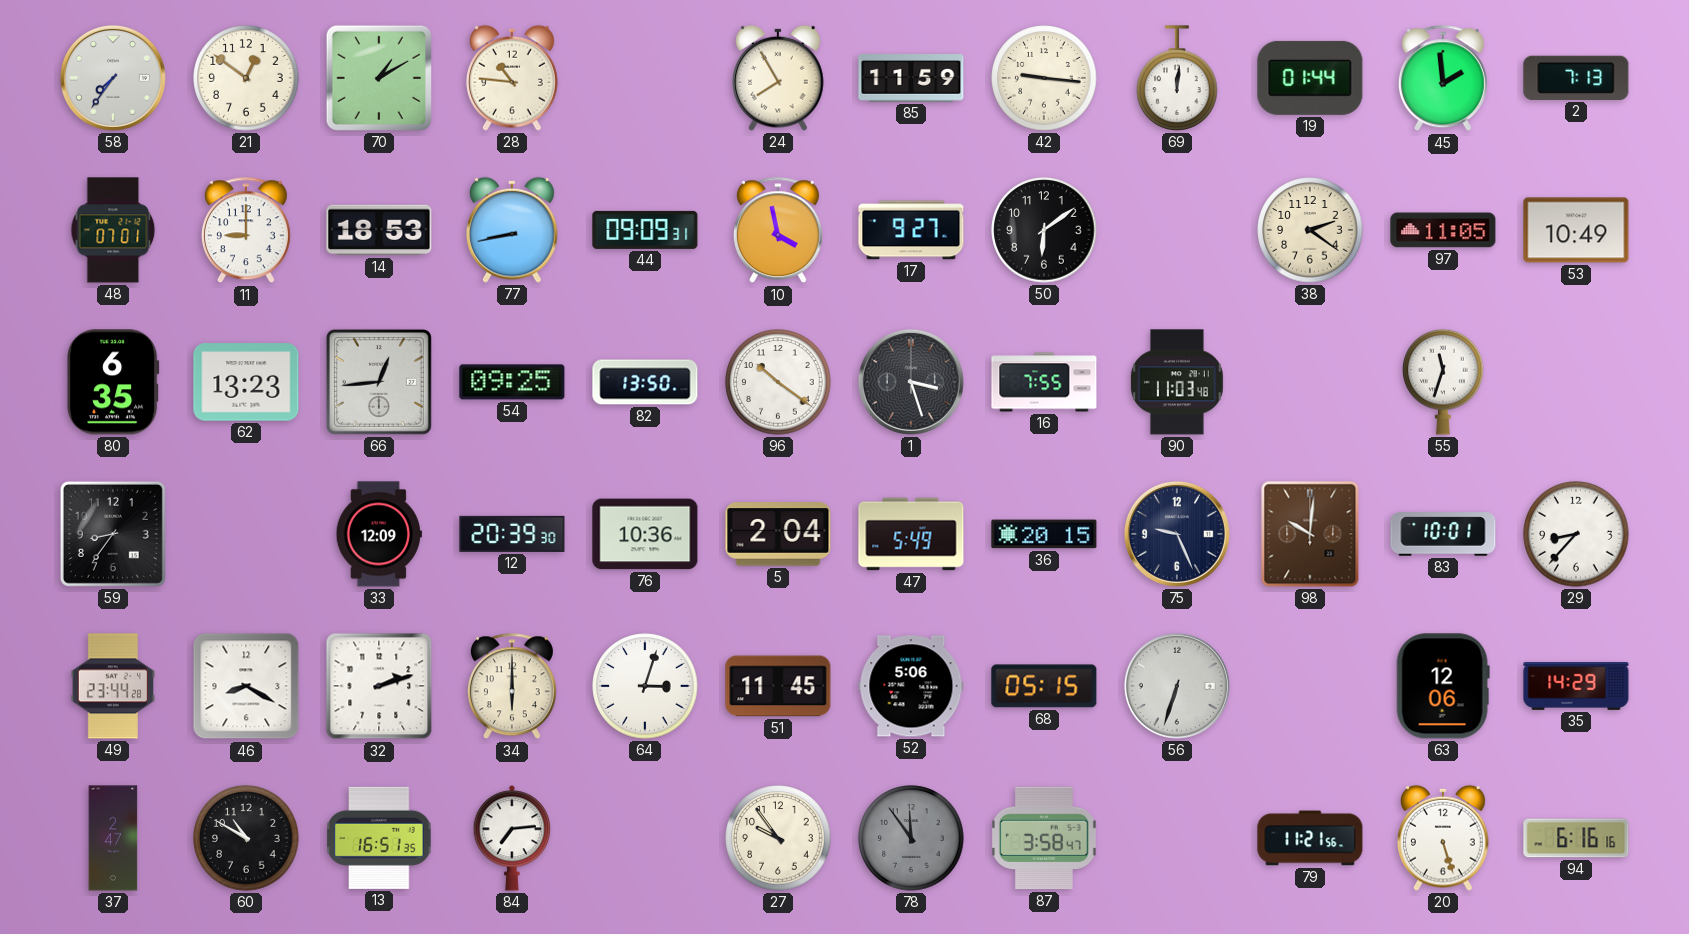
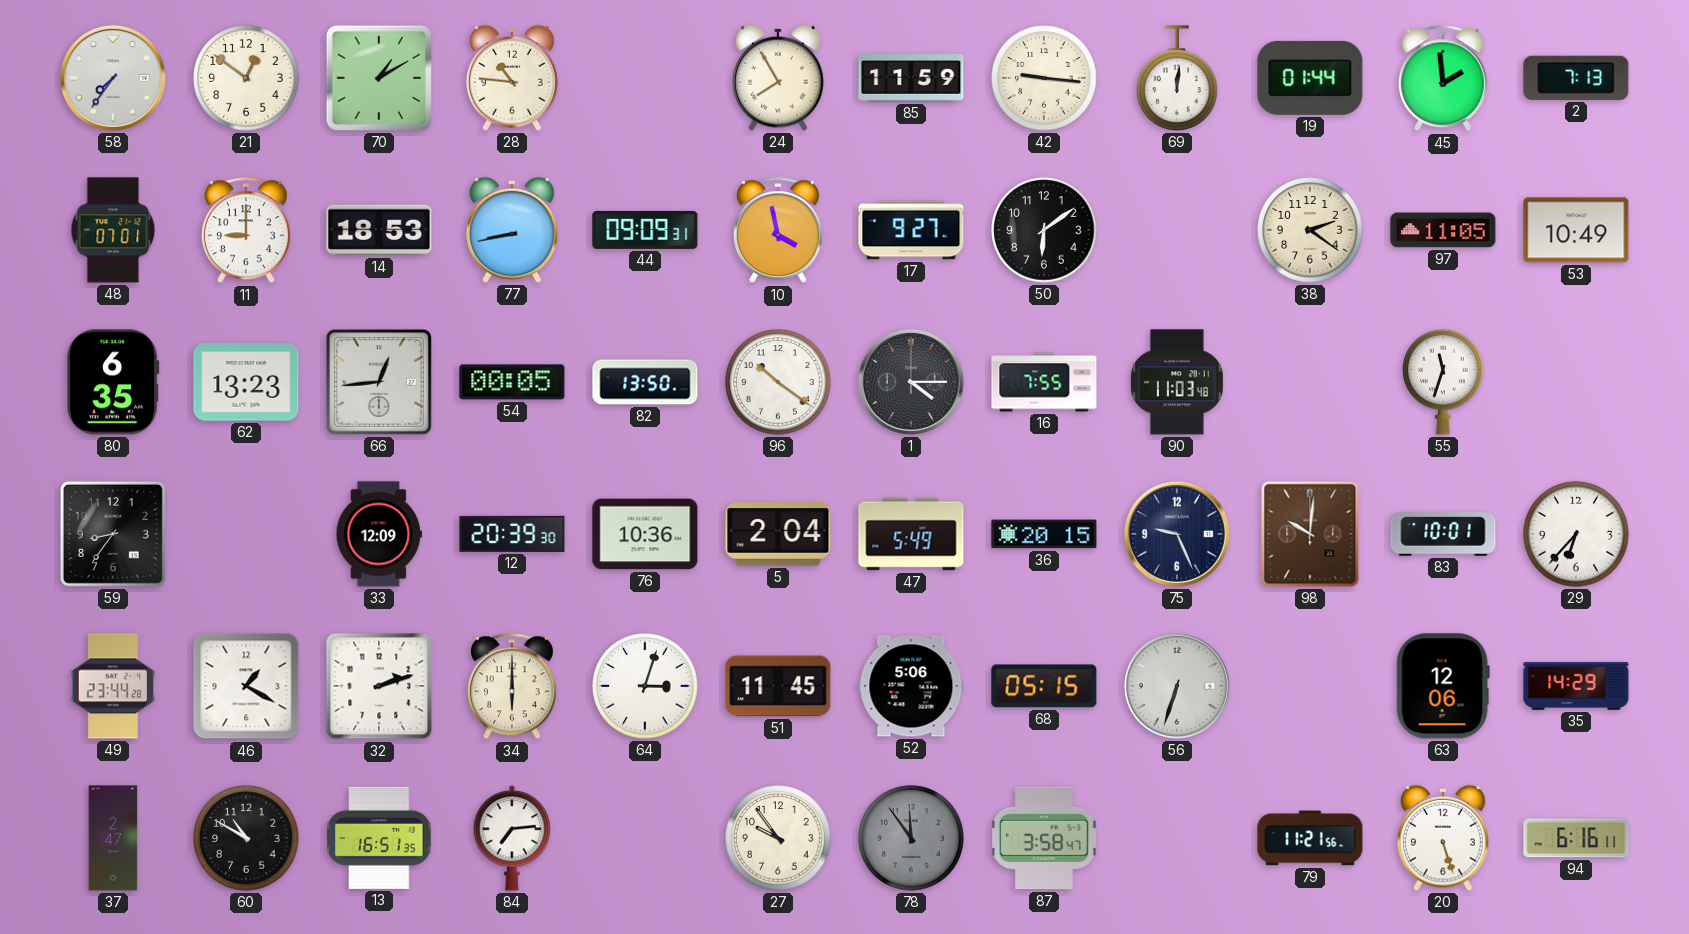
54: 09:25 -> 00:05
1: 3:27 -> 4:15
29: 8:37 -> 6:37
46: 8:20 -> 1:20
94: 6:16:16 -> 6:16:11
